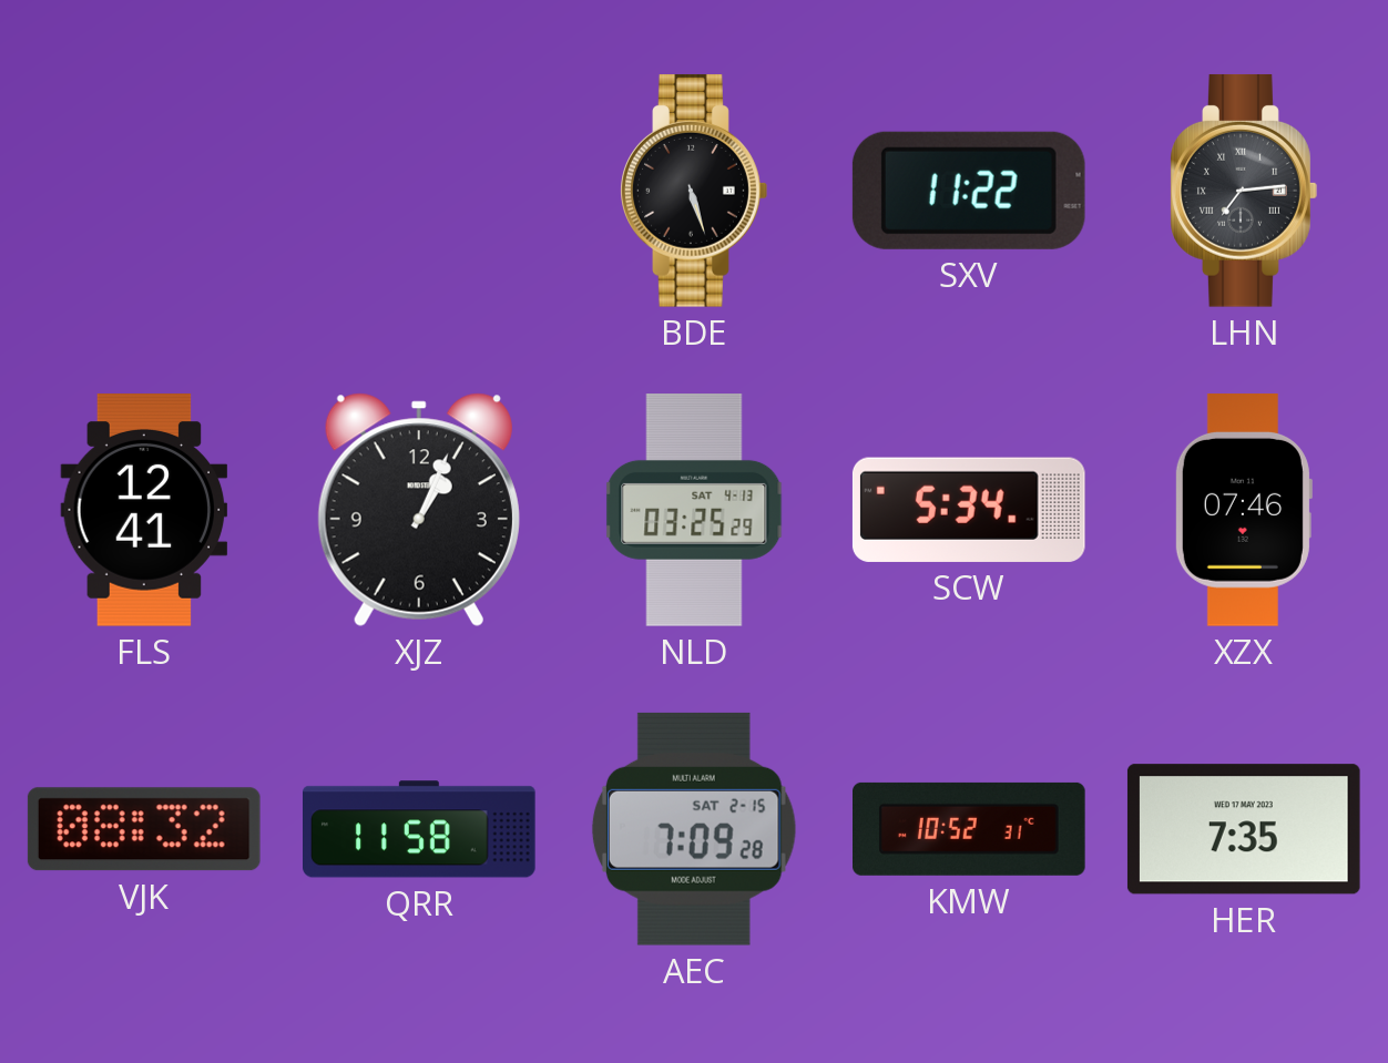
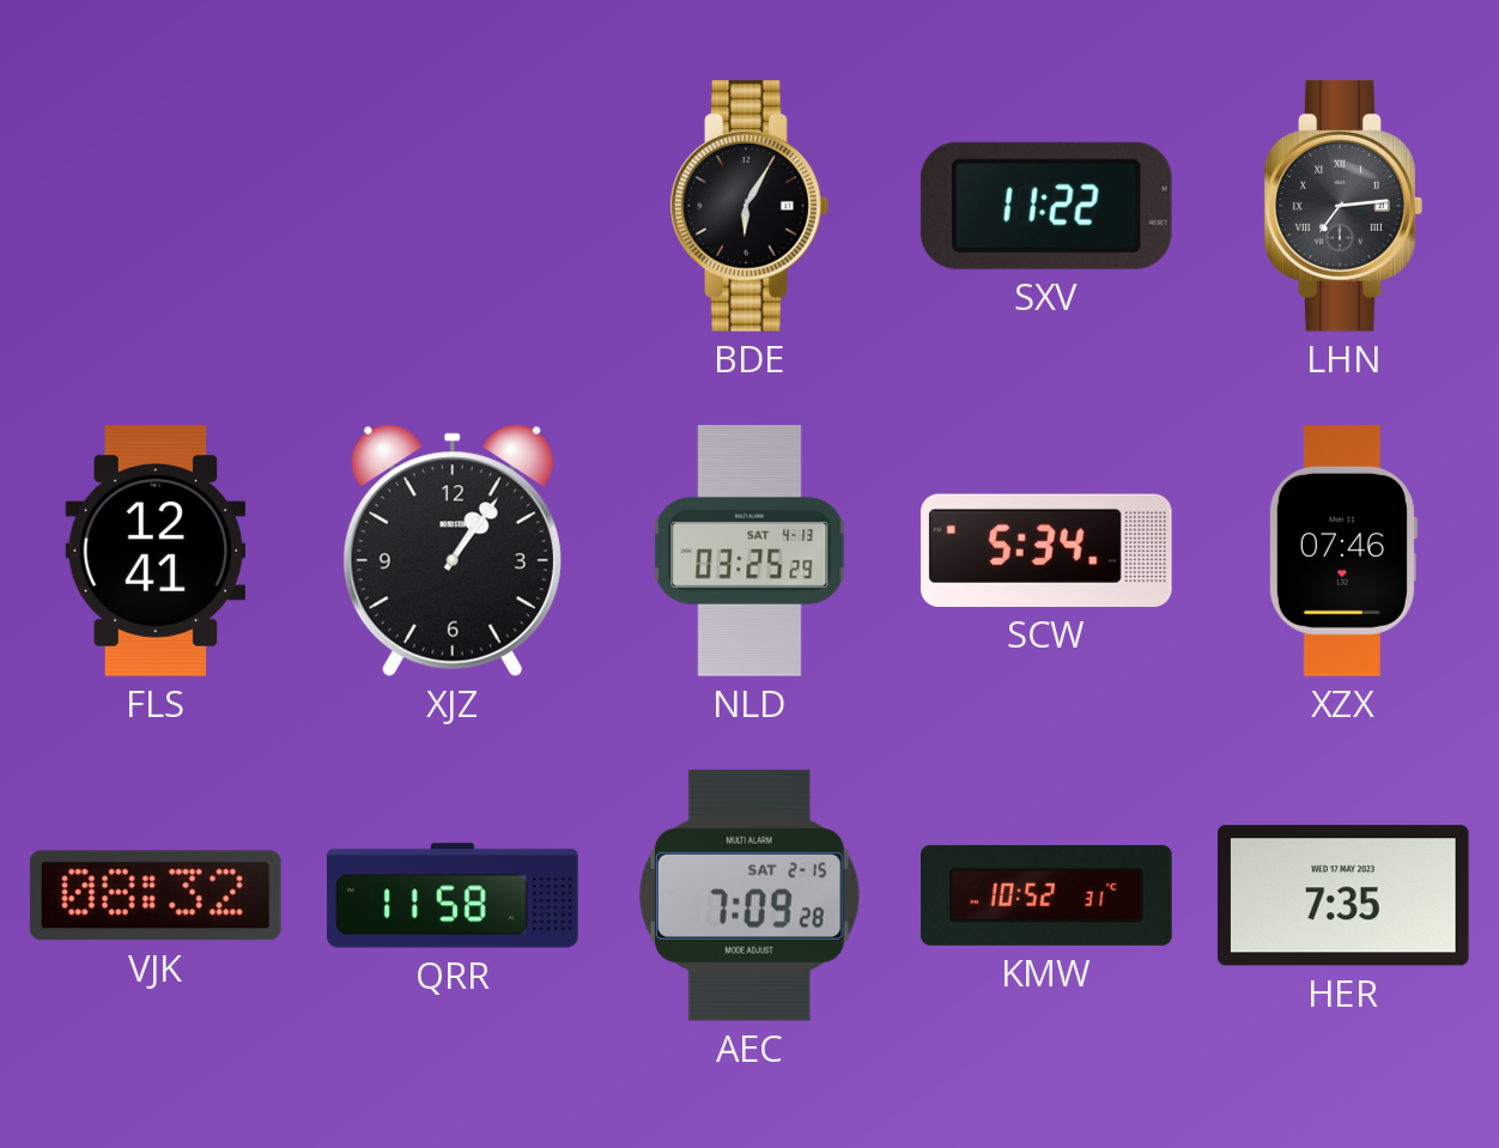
BDE: 5:27 -> 6:05
XJZ: 1:04 -> 1:06
